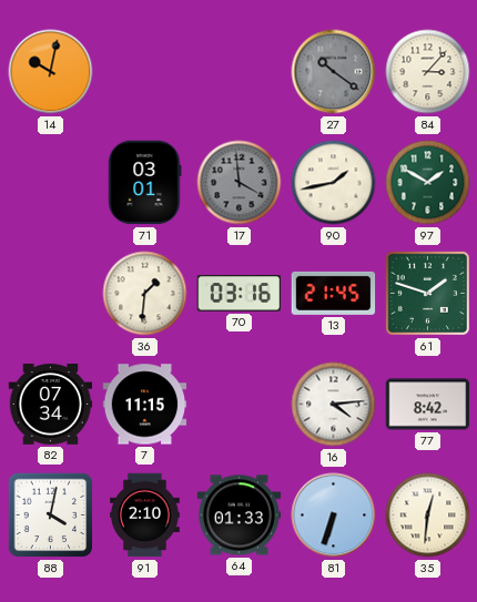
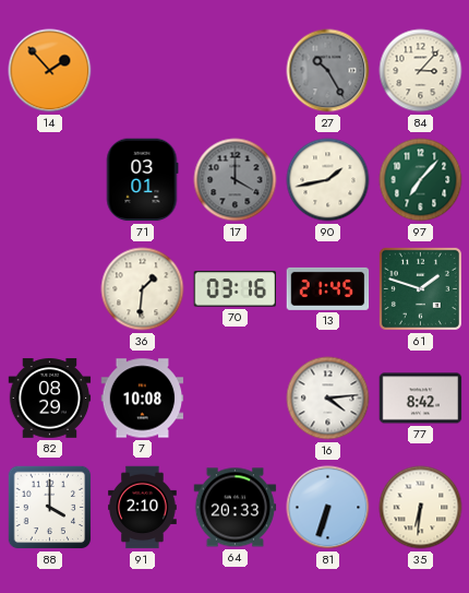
14: 10:02 -> 1:53
27: 10:21 -> 10:25
17: 3:59 -> 4:00
97: 1:50 -> 7:07
82: 07:34 -> 08:29
7: 11:15 -> 10:08
88: 4:02 -> 4:00
64: 01:33 -> 20:33
35: 12:31 -> 6:31
